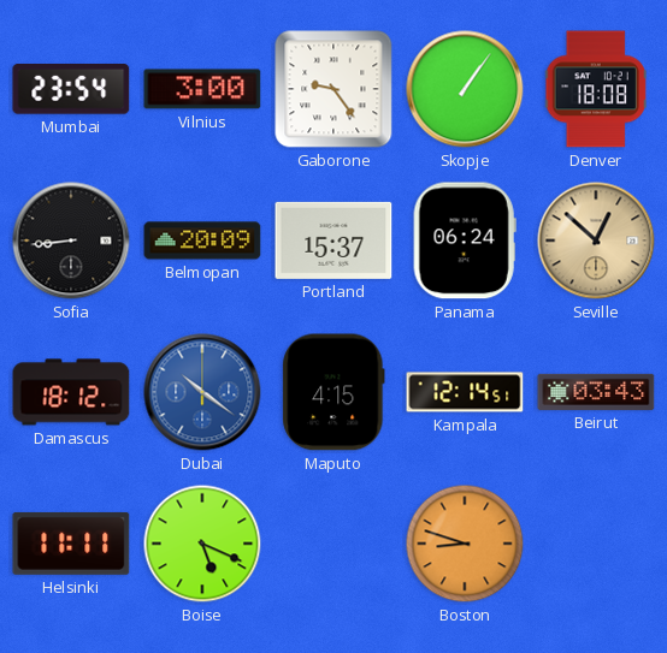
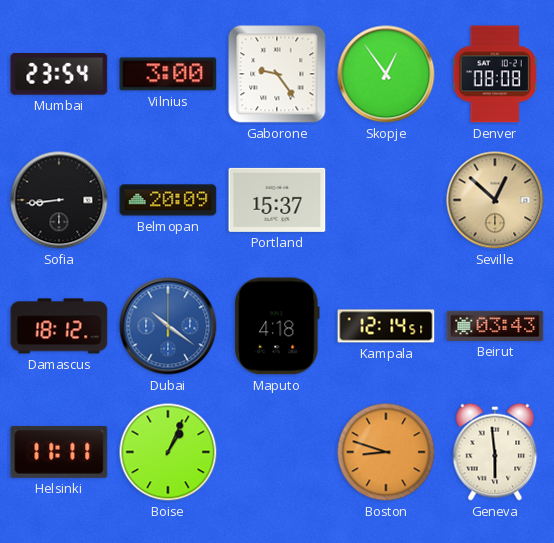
Skopje: 1:06 -> 12:54
Denver: 18:08 -> 08:08
Panama: 06:24 -> none
Maputo: 4:15 -> 4:18
Boise: 5:19 -> 1:04
Geneva: none -> 5:59
